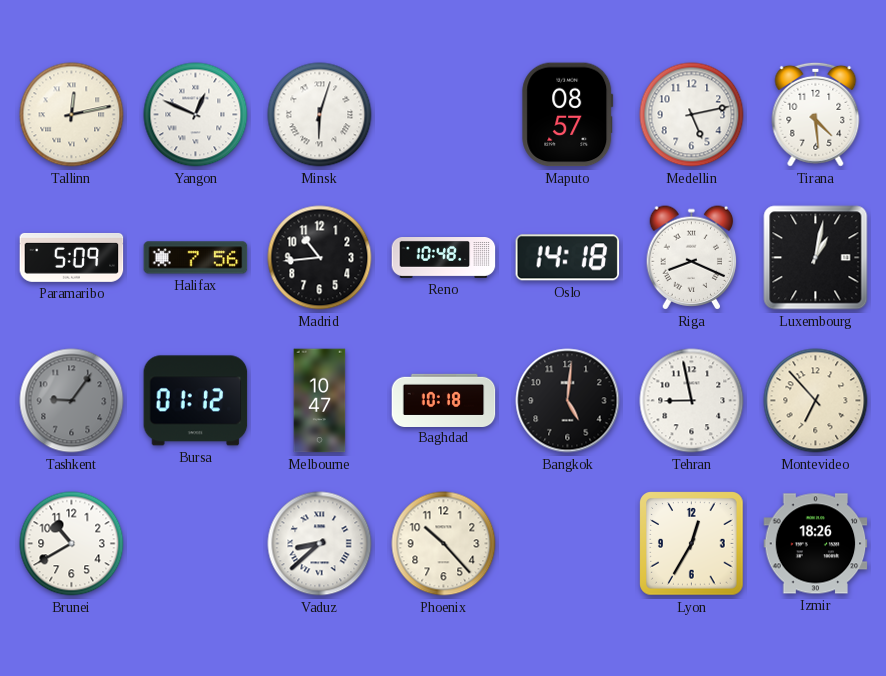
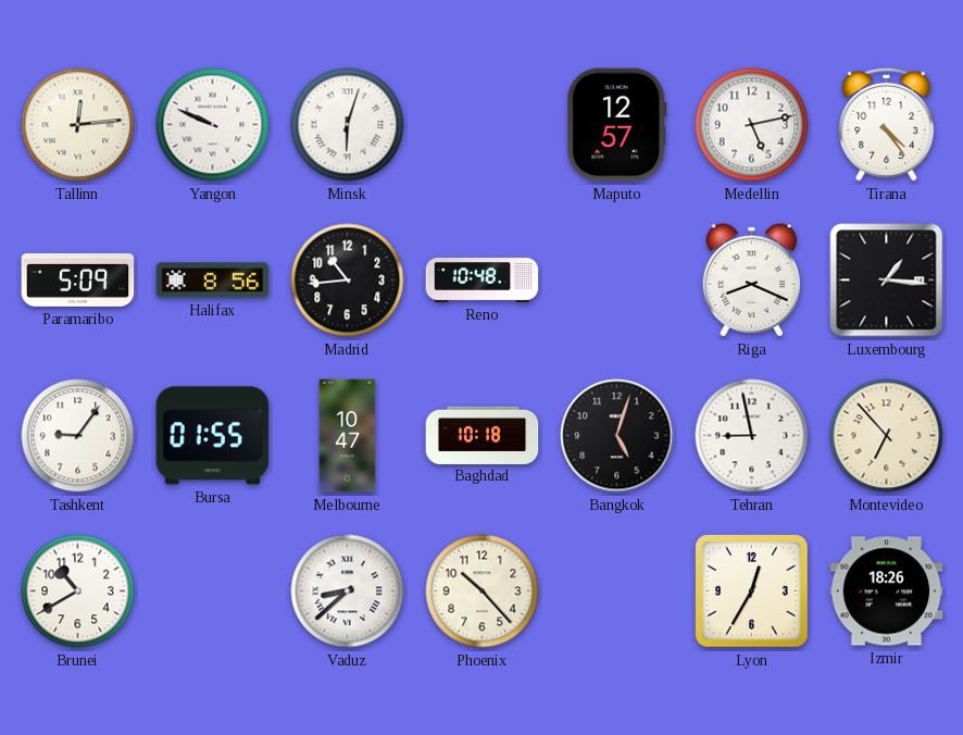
Tallinn: 12:13 -> 12:14
Yangon: 12:49 -> 9:49
Maputo: 08:57 -> 12:57
Tirana: 4:29 -> 4:24
Halifax: 7:56 -> 8:56
Oslo: 14:18 -> none
Luxembourg: 1:02 -> 1:16
Tashkent dial: grey -> white
Bursa: 01:12 -> 01:55
Bangkok: 5:01 -> 5:03
